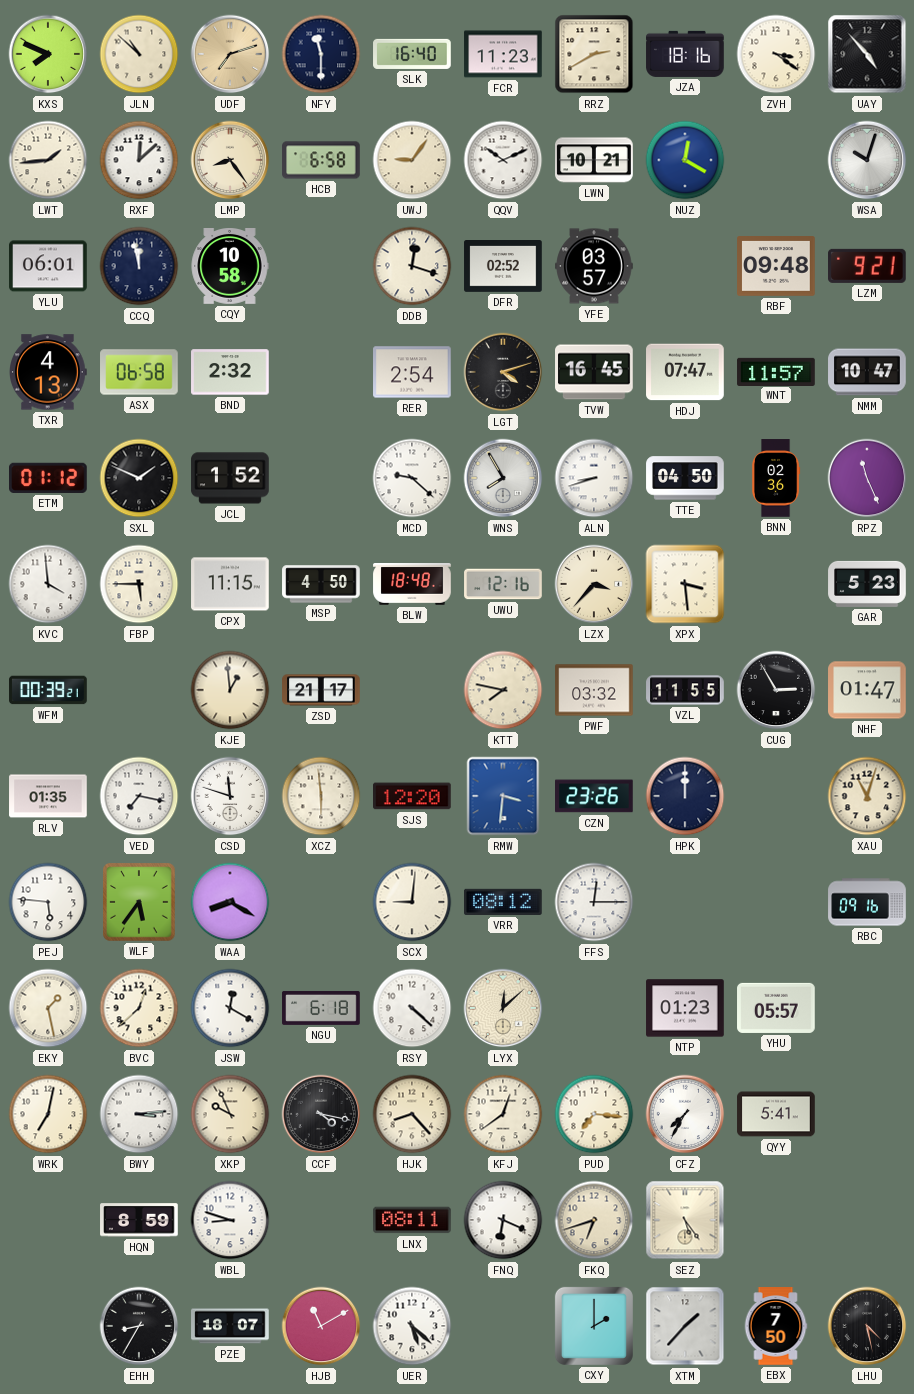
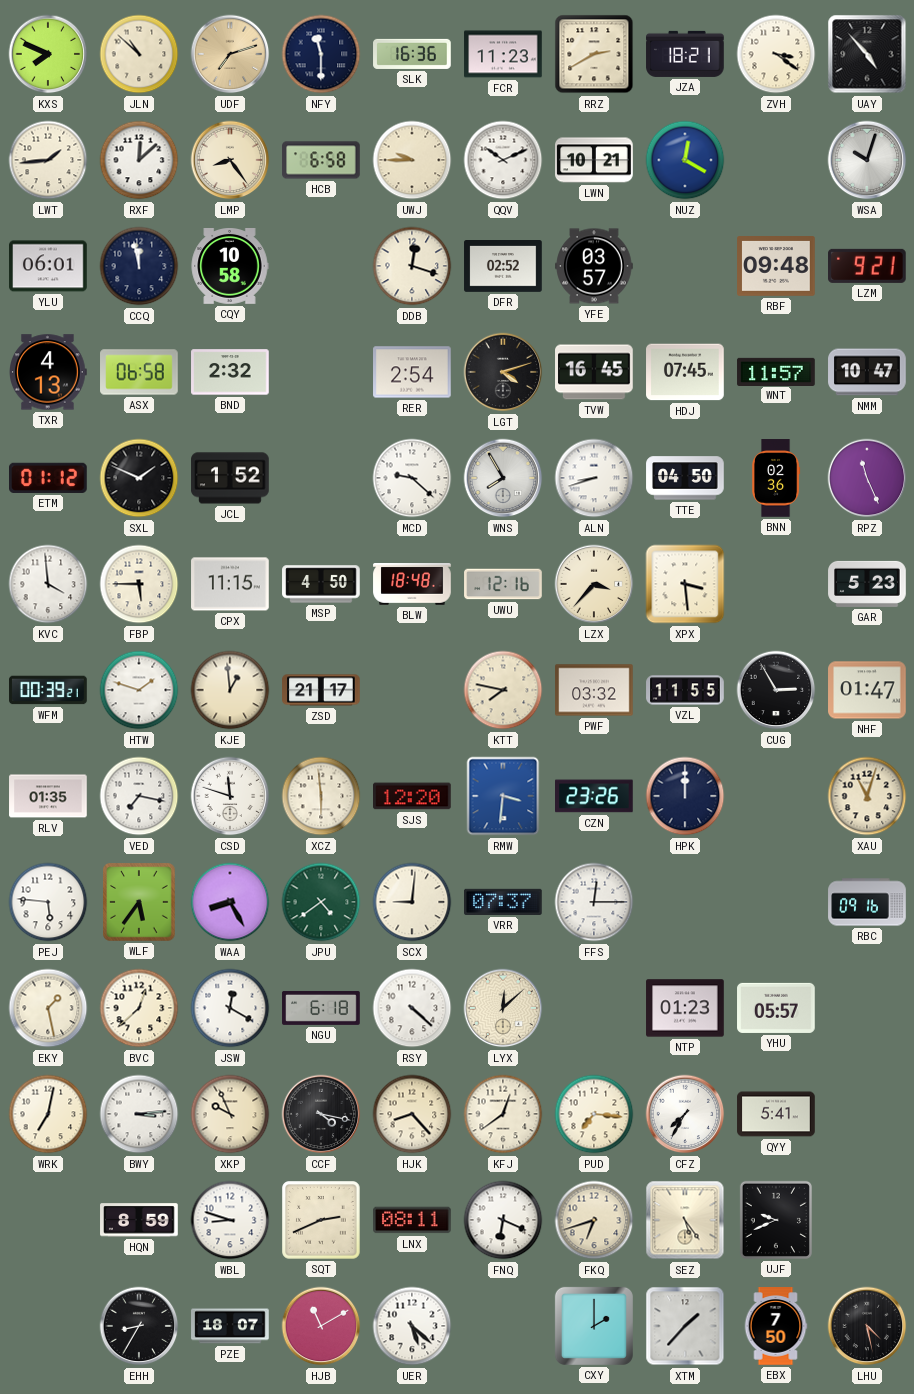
SLK: 16:40 -> 16:36
JZA: 18:16 -> 18:21
UWJ: 9:06 -> 9:45
HDJ: 07:47 -> 07:45
HTW: none -> 1:48
WAA: 8:20 -> 8:25
JPU: none -> 4:39
VRR: 08:12 -> 07:37
SQT: none -> 2:41
UJF: none -> 9:41
